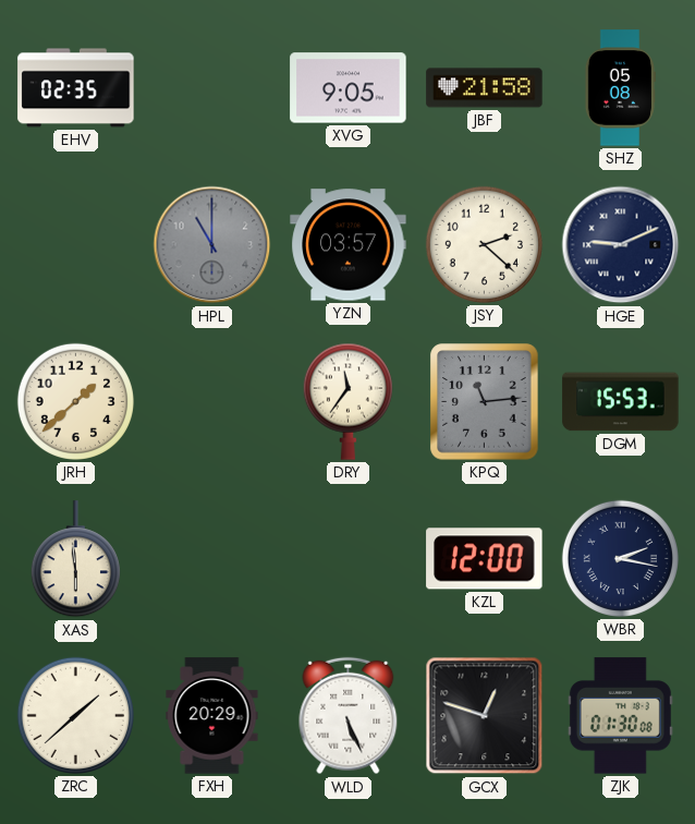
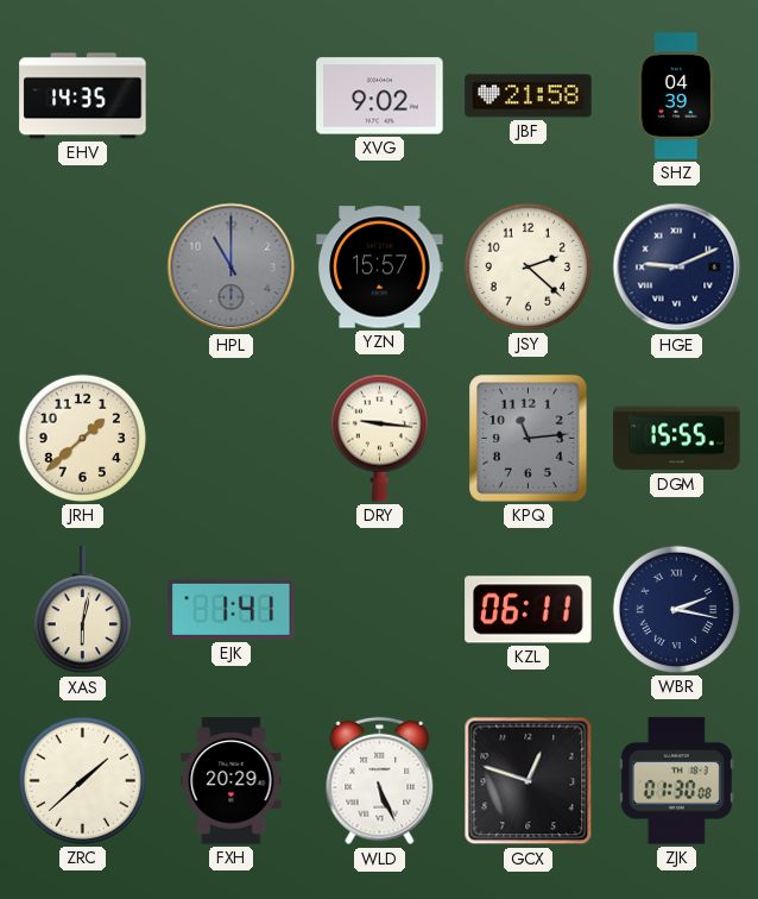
EHV: 02:35 -> 14:35
XVG: 9:05 -> 9:02
SHZ: 05:08 -> 04:39
YZN: 03:57 -> 15:57
DRY: 11:36 -> 9:16
DGM: 15:53 -> 15:55
XAS: 5:59 -> 6:02
EJK: none -> 1:41
KZL: 12:00 -> 06:11
